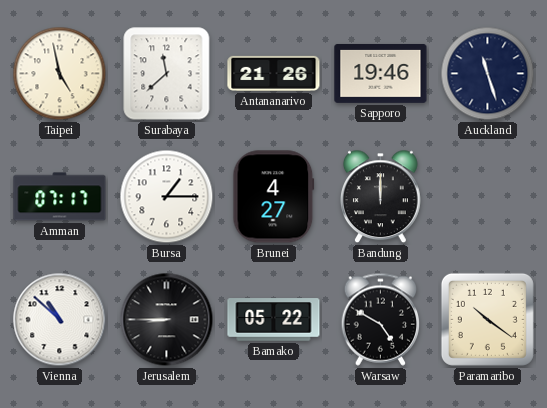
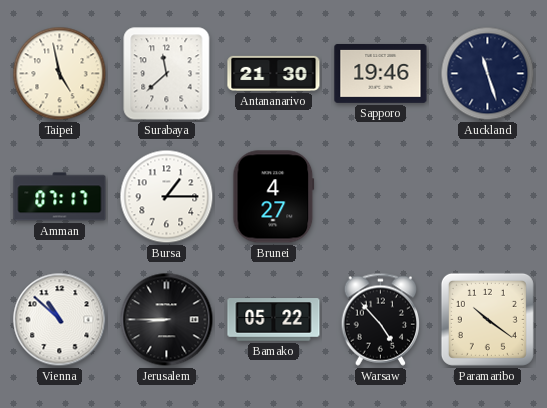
Antananarivo: 21:26 -> 21:30
Bandung: 12:00 -> none
Warsaw: 4:50 -> 4:53
